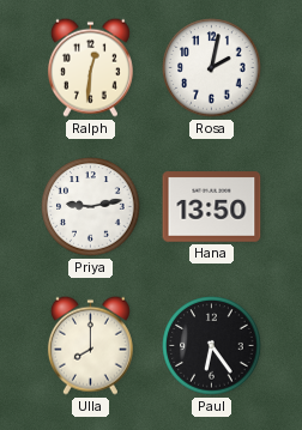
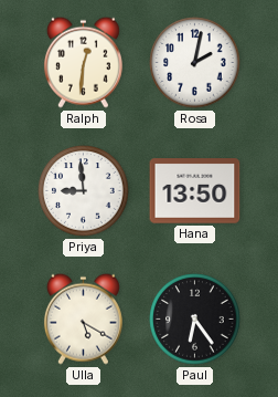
Priya: 9:13 -> 8:59
Ulla: 8:00 -> 5:20
